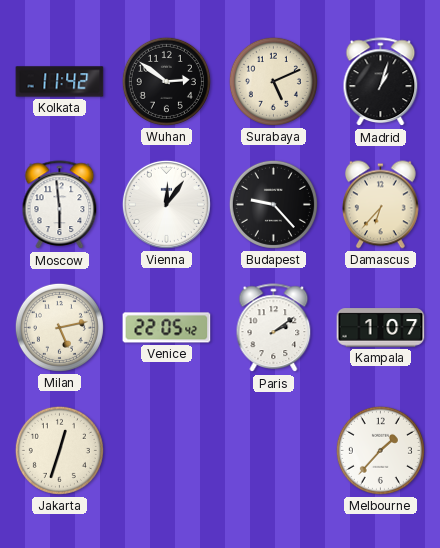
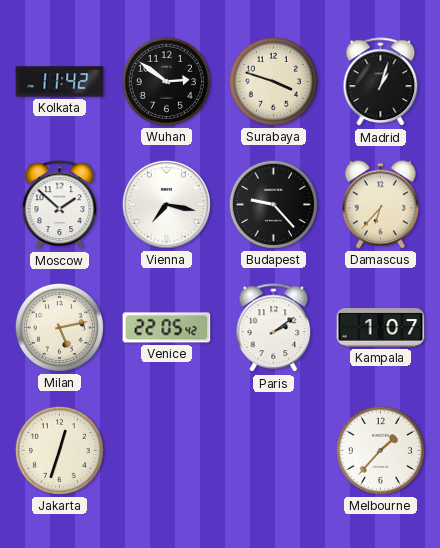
Surabaya: 5:11 -> 3:48
Moscow: 5:59 -> 1:52
Vienna: 12:06 -> 7:17
